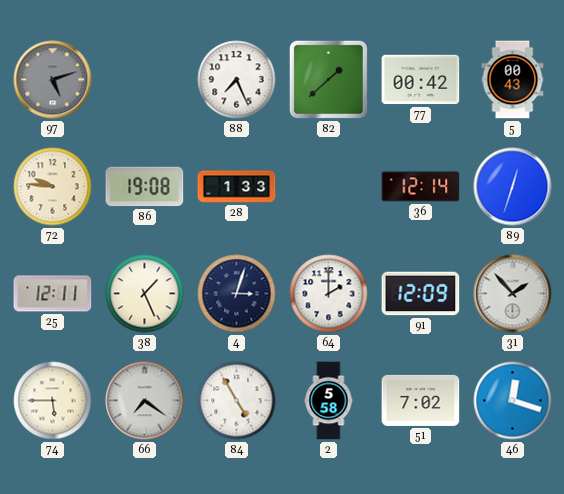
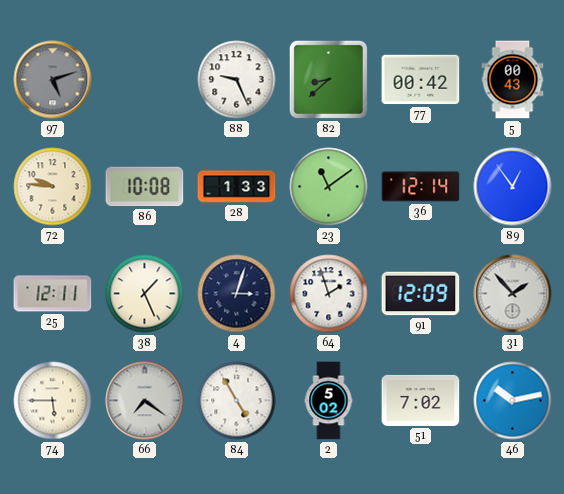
88: 7:26 -> 9:26
82: 1:38 -> 8:38
86: 19:08 -> 10:08
23: none -> 11:09
89: 12:33 -> 12:54
64: 2:00 -> 1:57
2: 5:58 -> 5:02
46: 12:18 -> 10:13
